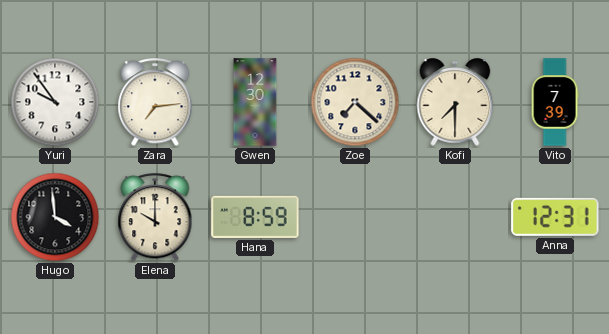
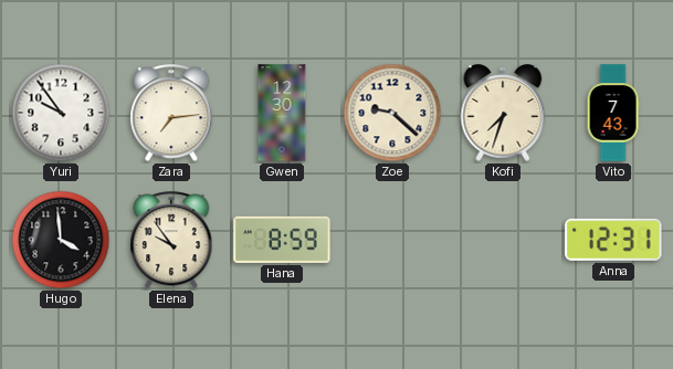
Zoe: 7:22 -> 9:22
Kofi: 7:30 -> 7:33
Vito: 7:39 -> 7:43
Elena: 10:00 -> 9:54
